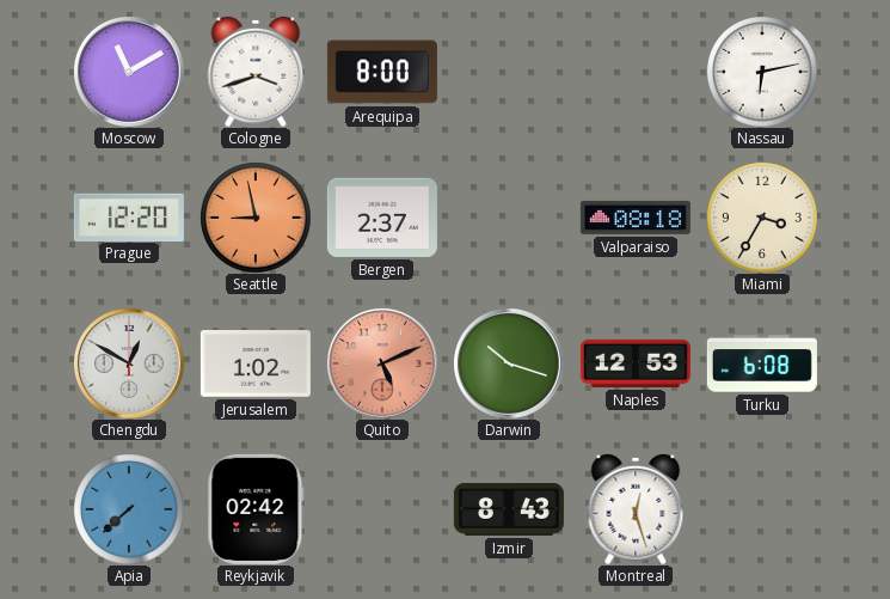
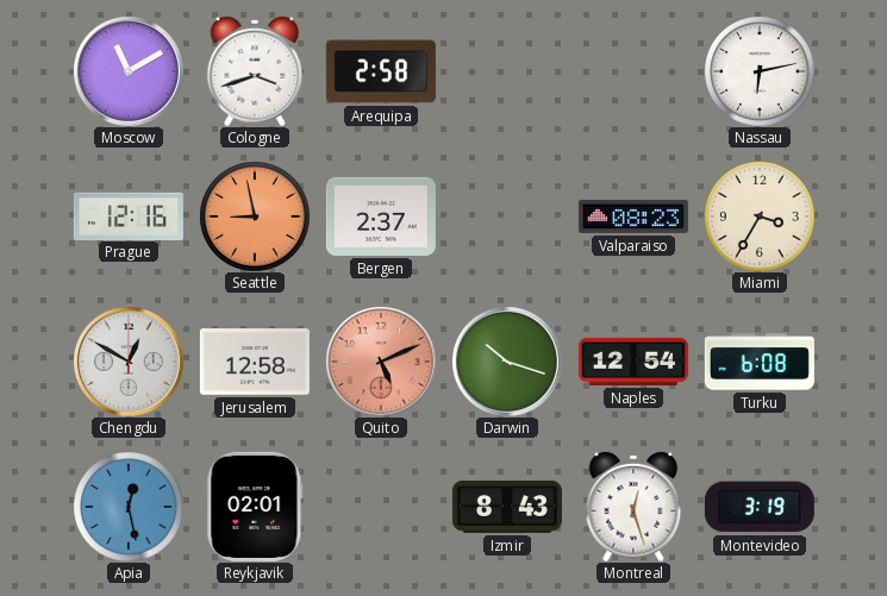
Arequipa: 8:00 -> 2:58
Prague: 12:20 -> 12:16
Valparaiso: 08:18 -> 08:23
Jerusalem: 1:02 -> 12:58
Naples: 12:53 -> 12:54
Apia: 7:38 -> 12:28
Reykjavik: 02:42 -> 02:01
Montevideo: none -> 3:19
